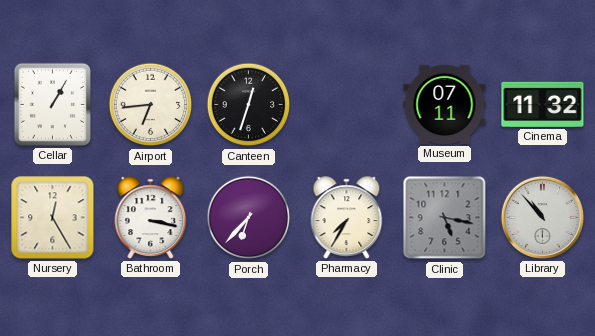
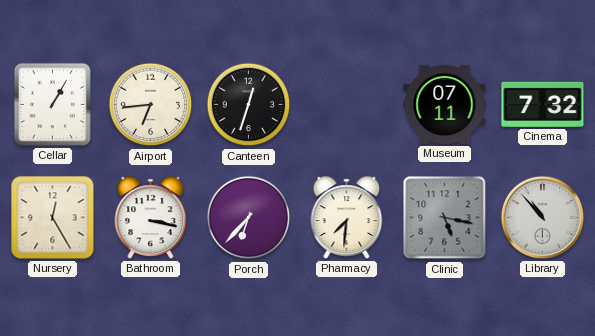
Cinema: 11:32 -> 7:32
Pharmacy: 7:35 -> 7:31
